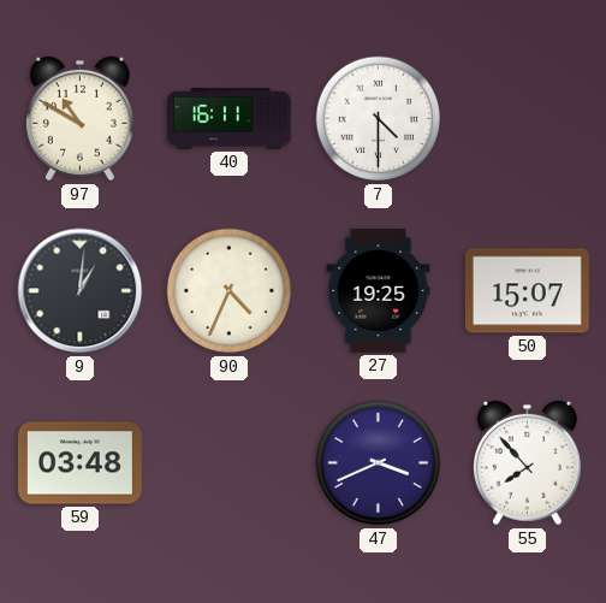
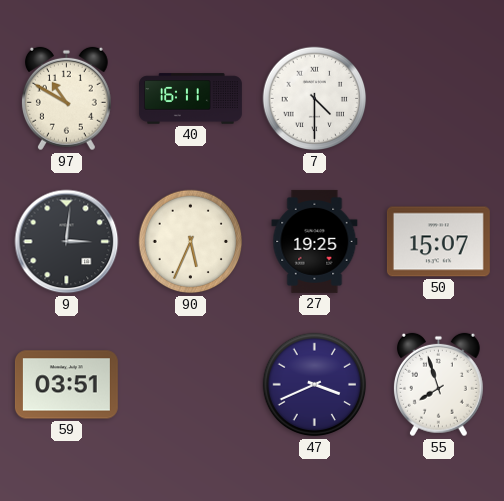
9: 1:01 -> 3:01
90: 4:34 -> 5:34
59: 03:48 -> 03:51
55: 7:53 -> 7:57
